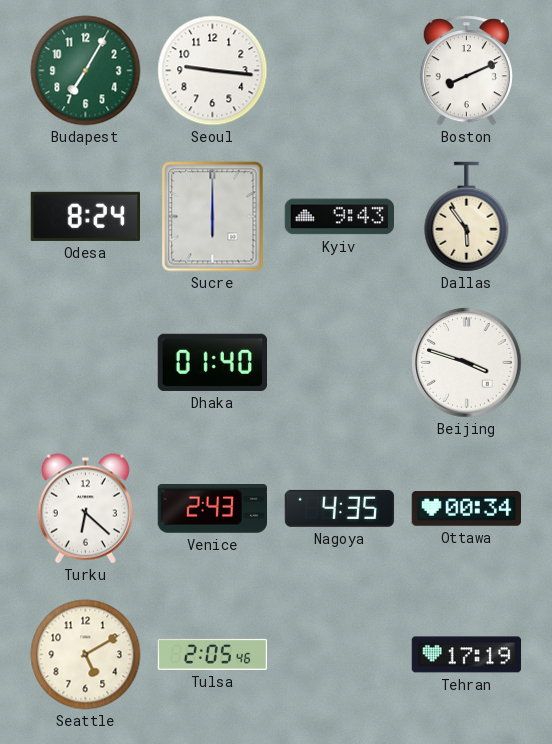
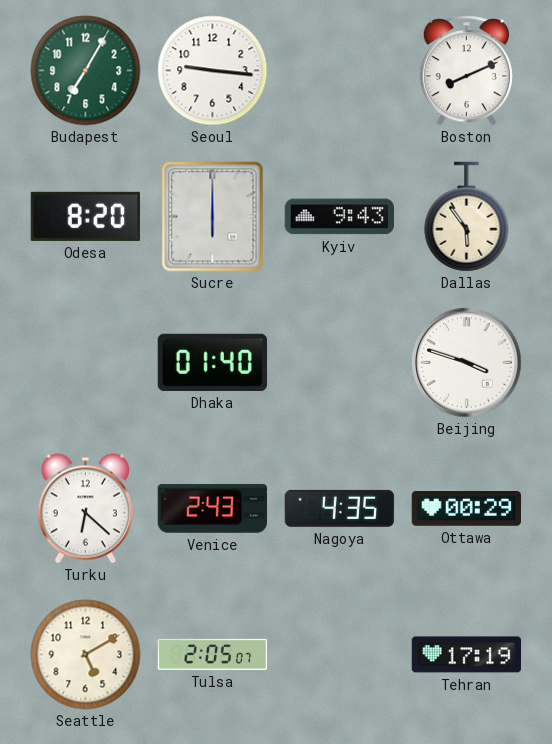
Odesa: 8:24 -> 8:20
Ottawa: 00:34 -> 00:29
Tulsa: 2:05:46 -> 2:05:07
